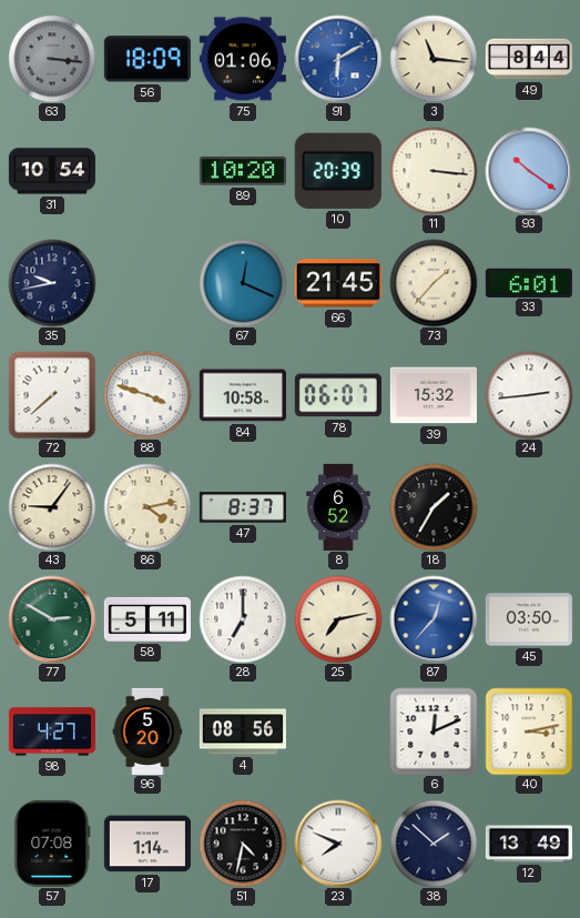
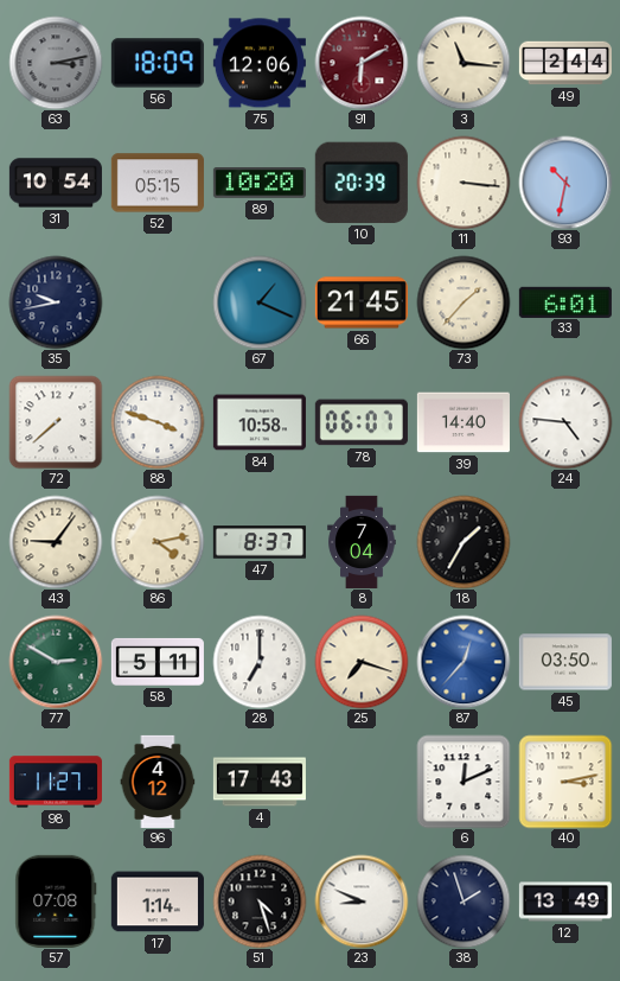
63: 3:16 -> 3:13
75: 01:06 -> 12:06
91 dial: blue -> burgundy
49: 8:44 -> 2:44
52: none -> 05:15
93: 10:21 -> 10:32
67: 12:19 -> 1:19
39: 15:32 -> 14:40
24: 2:44 -> 4:46
8: 6:52 -> 7:04
25: 7:13 -> 7:18
98: 4:27 -> 11:27
96: 5:20 -> 4:12
4: 08:56 -> 17:43
51: 4:32 -> 4:27
23: 7:49 -> 8:49
38: 1:52 -> 1:57
